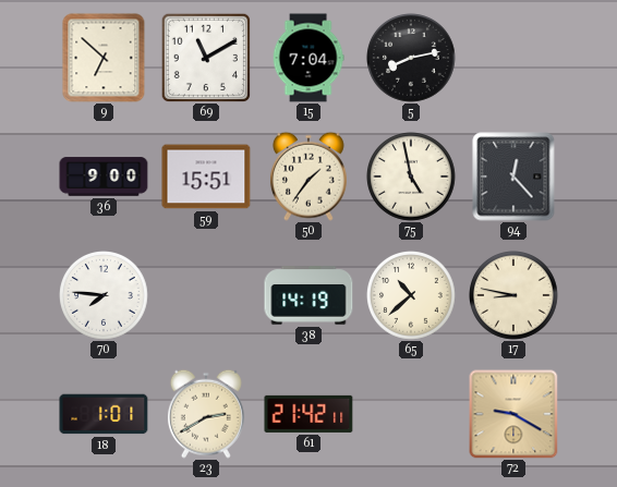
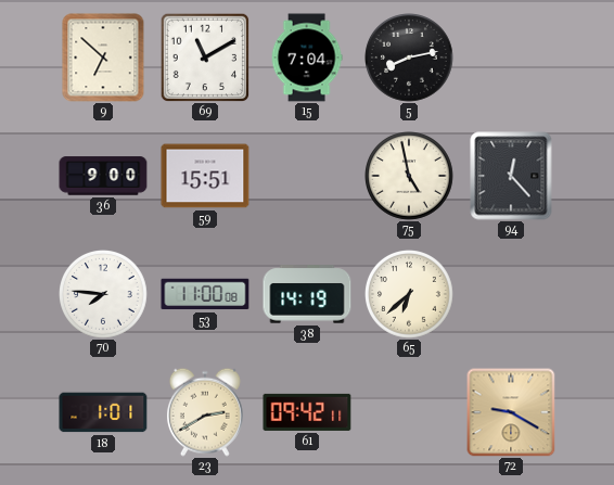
50: 1:36 -> none
53: none -> 11:00
65: 10:38 -> 6:38
17: 8:47 -> none
61: 21:42 -> 09:42
